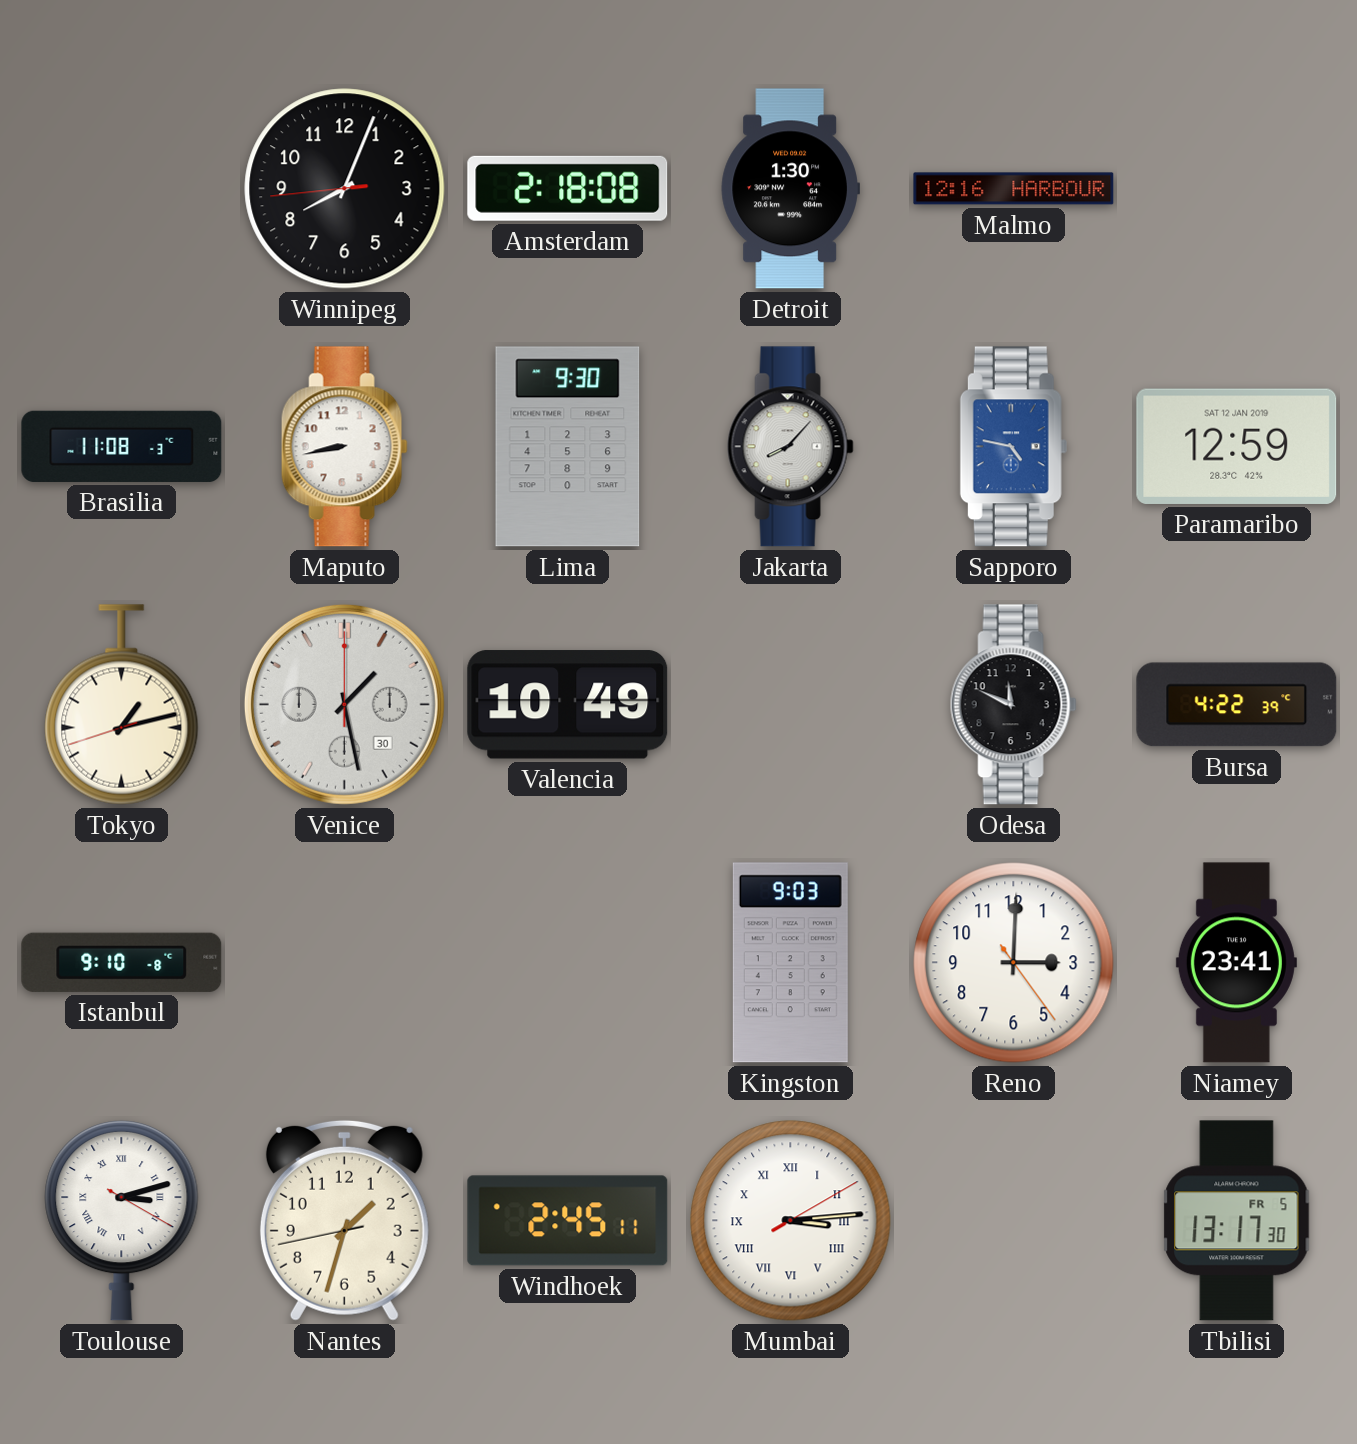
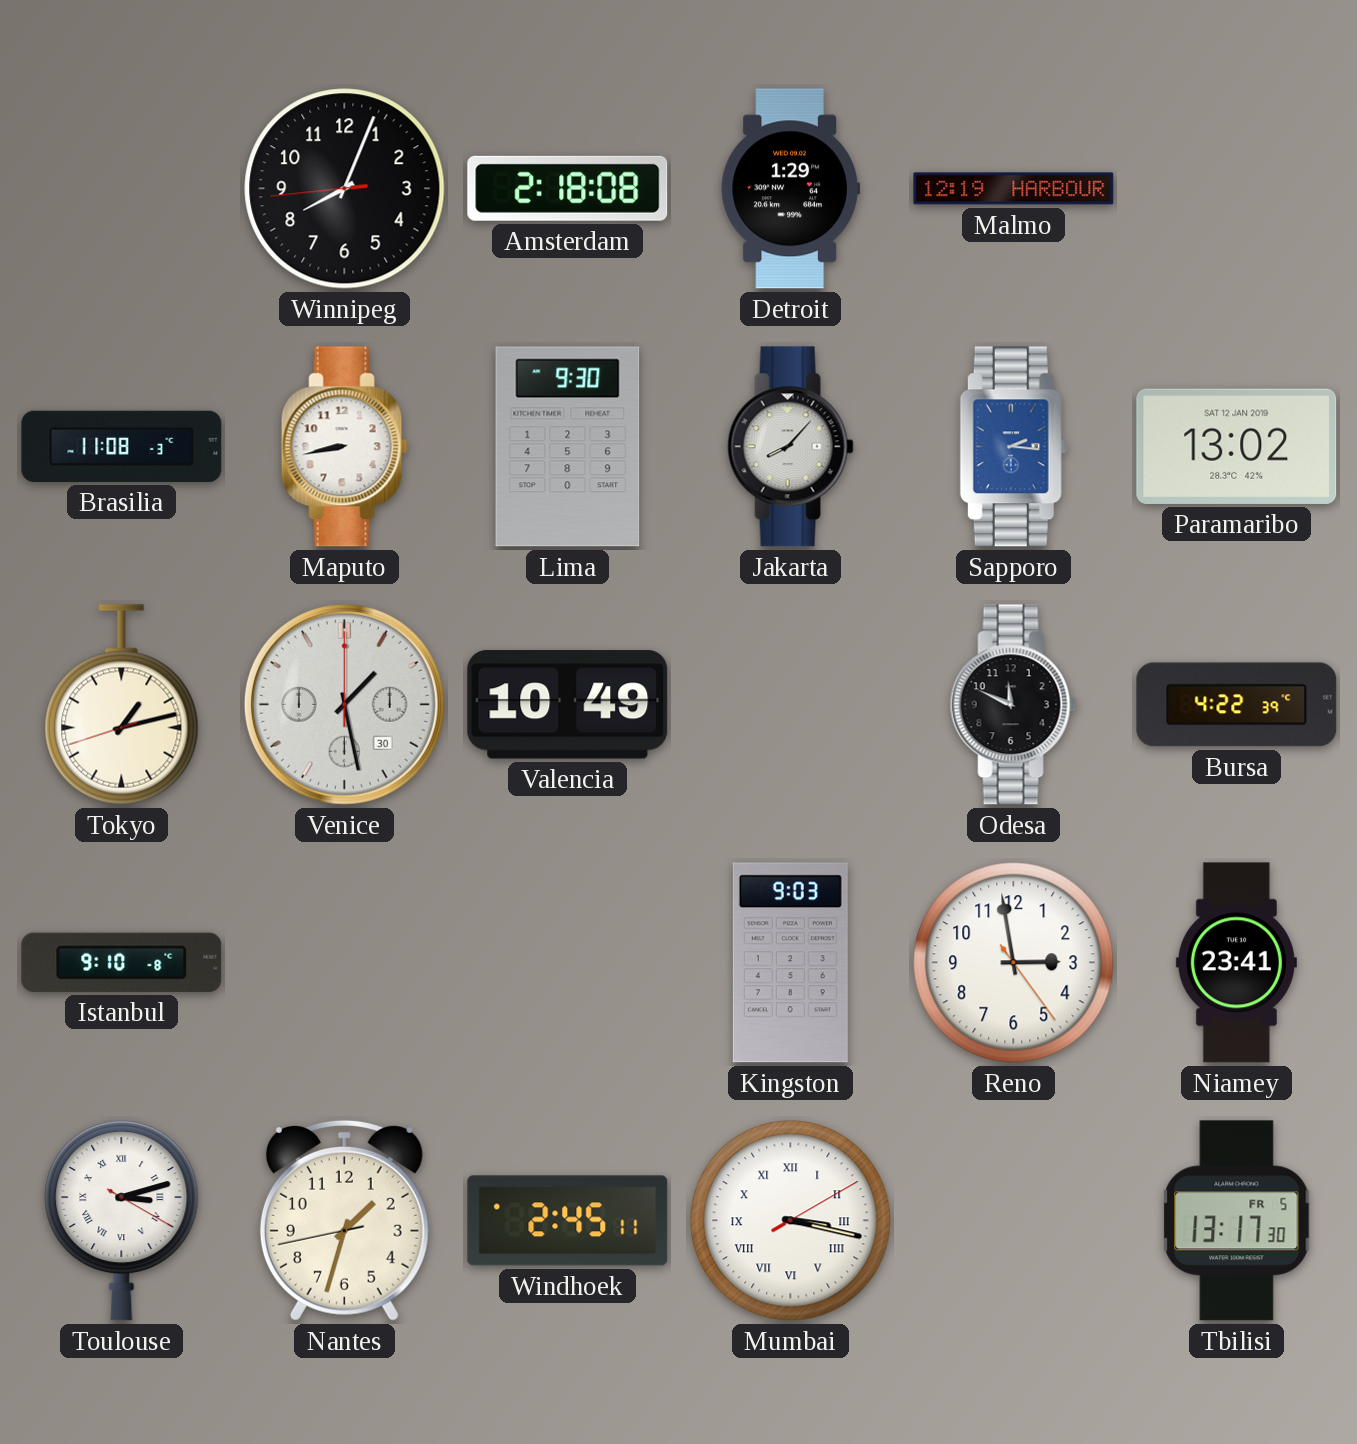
Detroit: 1:30 -> 1:29
Malmo: 12:16 -> 12:19
Sapporo: 4:47 -> 2:16
Paramaribo: 12:59 -> 13:02
Reno: 3:00 -> 2:58
Mumbai: 3:14 -> 3:17
